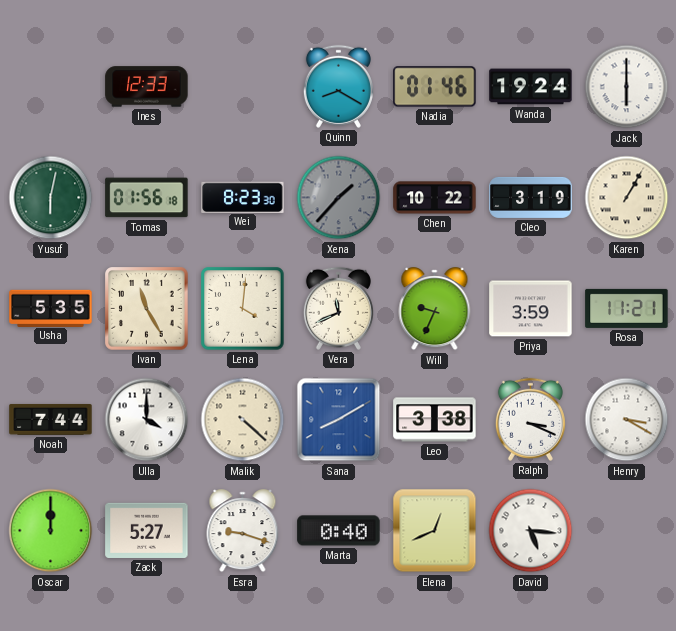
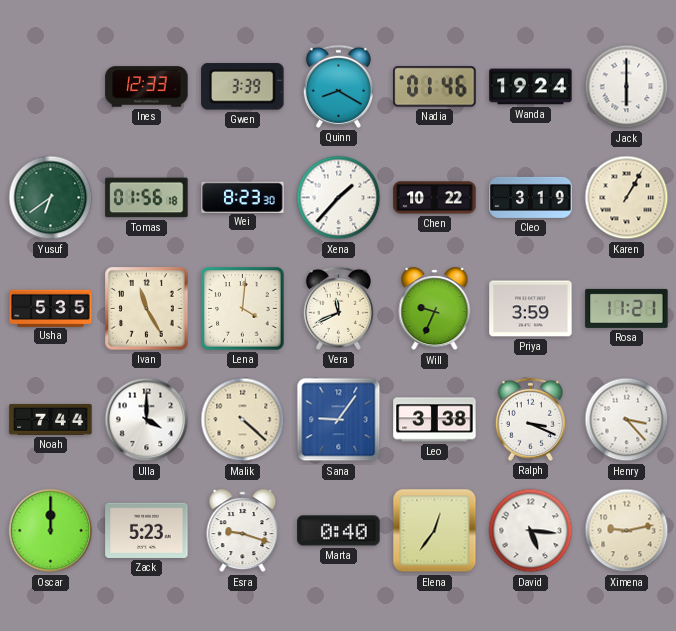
Gwen: none -> 3:39
Yusuf: 6:02 -> 6:39
Xena dial: grey -> white
Sana: 8:10 -> 9:06
Henry: 3:20 -> 3:23
Zack: 5:27 -> 5:23
Elena: 12:41 -> 12:36
Ximena: none -> 9:13
